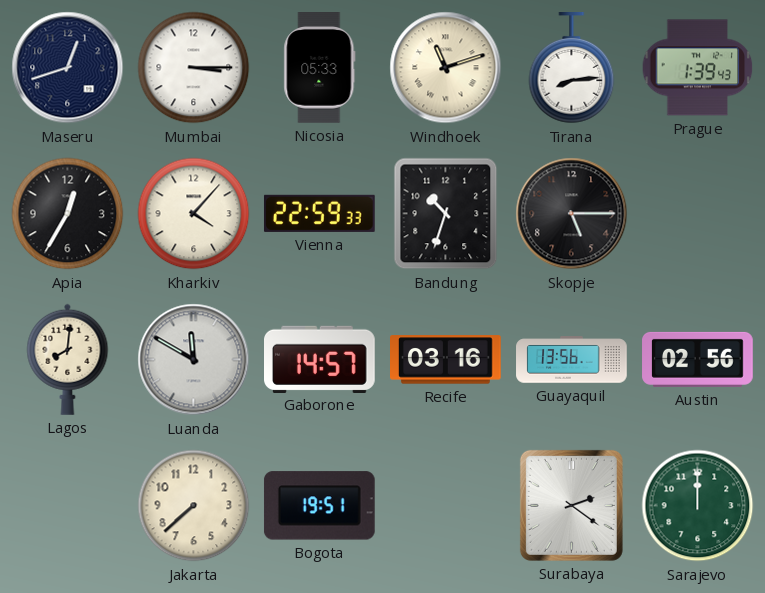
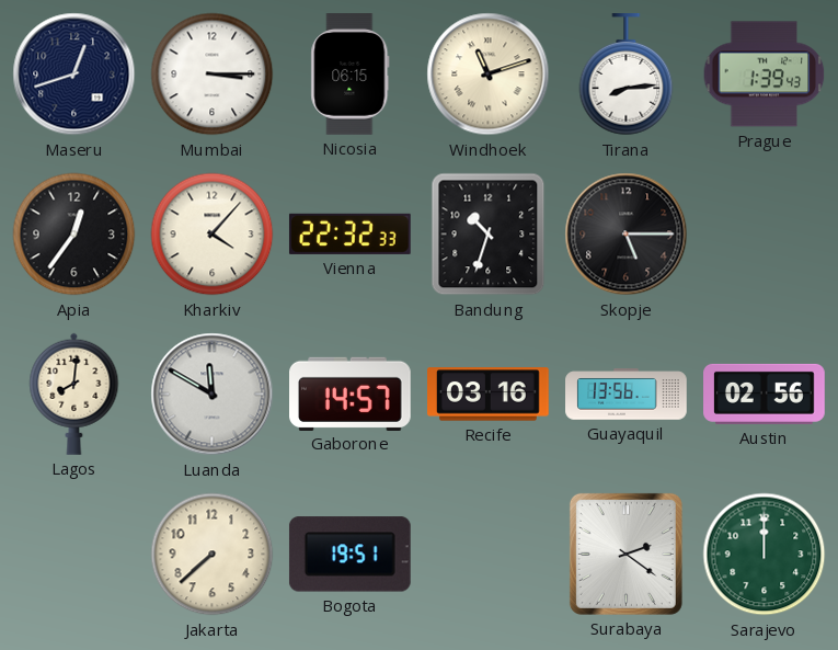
Nicosia: 05:33 -> 06:15
Apia: 12:35 -> 12:36
Vienna: 22:59 -> 22:32
